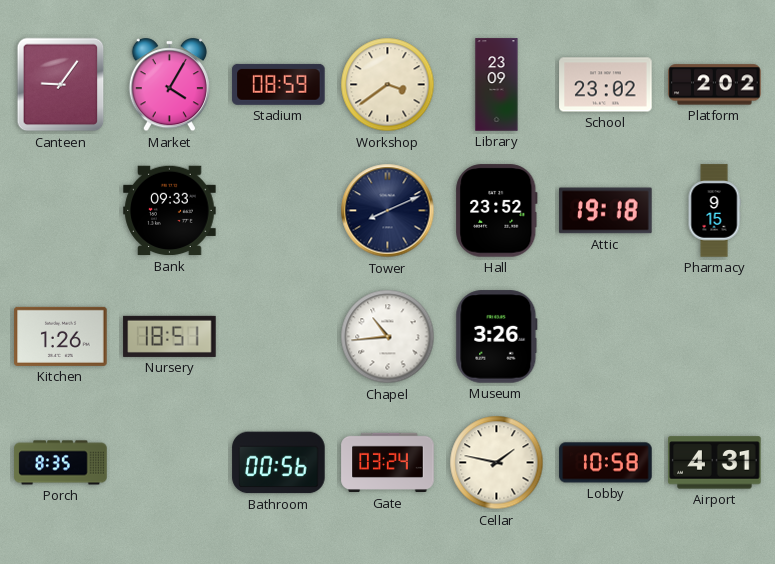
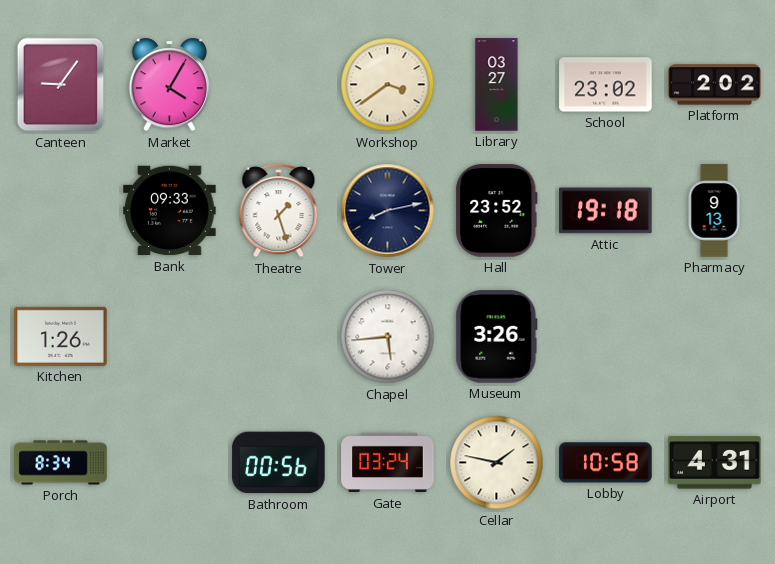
Stadium: 08:59 -> none
Library: 23:09 -> 03:27
Theatre: none -> 1:27
Tower: 8:11 -> 8:13
Pharmacy: 9:15 -> 9:13
Nursery: 18:51 -> none
Chapel: 10:44 -> 5:44
Porch: 8:35 -> 8:34
